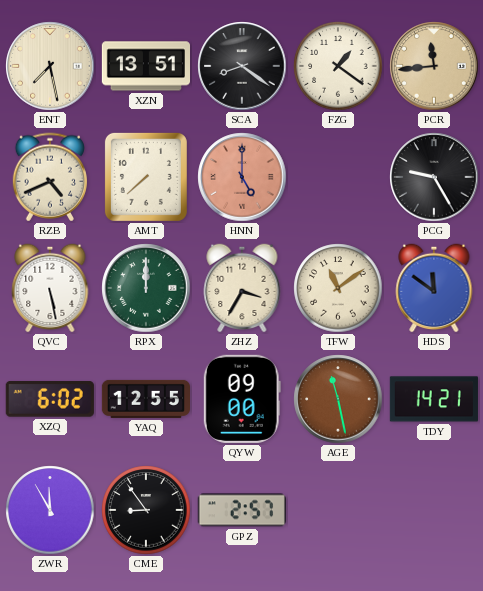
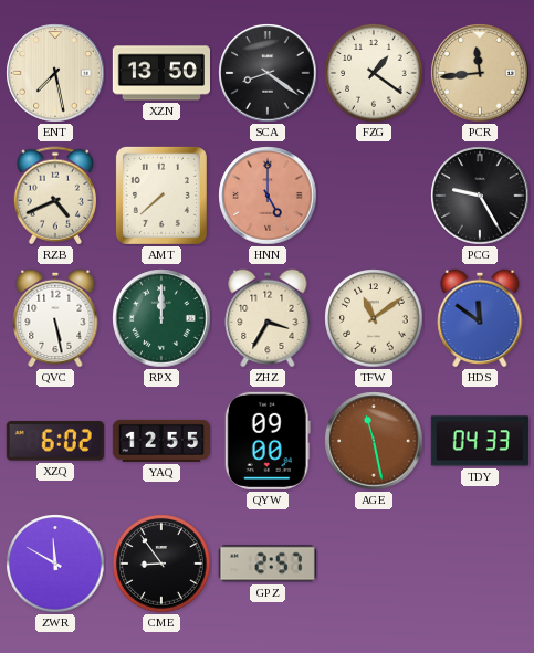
XZN: 13:51 -> 13:50
TDY: 14:21 -> 04:33
ZWR: 11:55 -> 11:50
